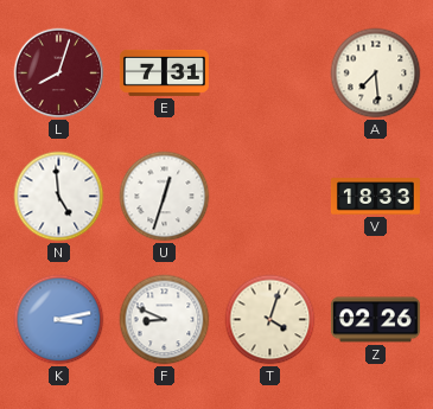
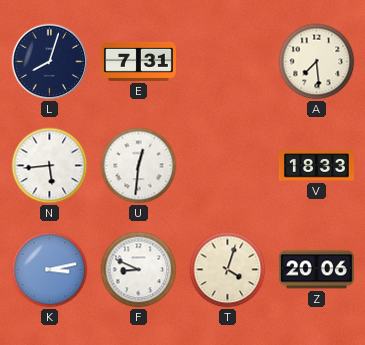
L dial: burgundy -> navy
N: 4:59 -> 5:44
U: 12:33 -> 12:31
Z: 02:26 -> 20:06
